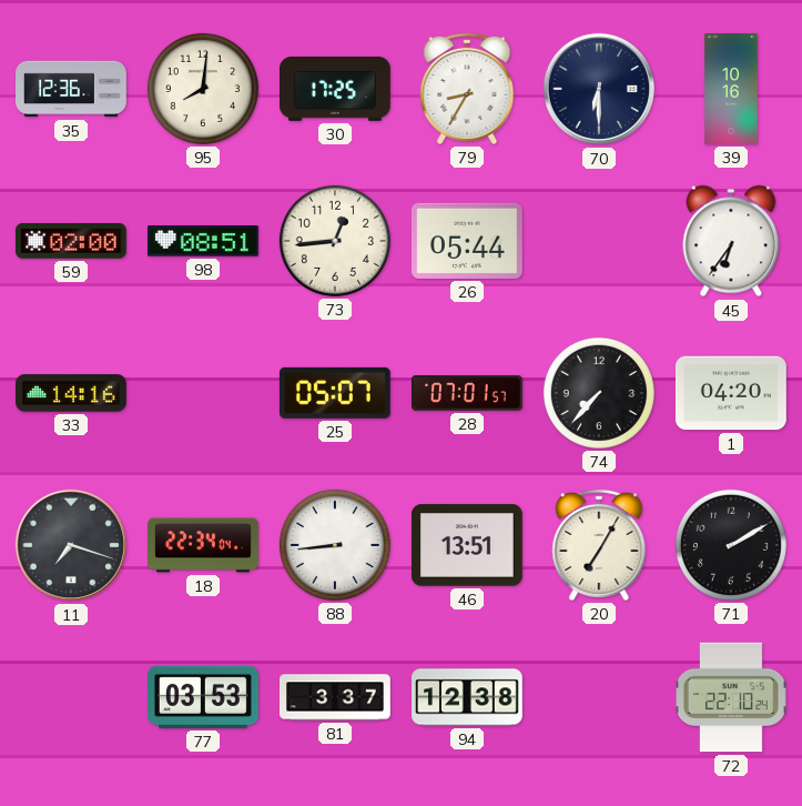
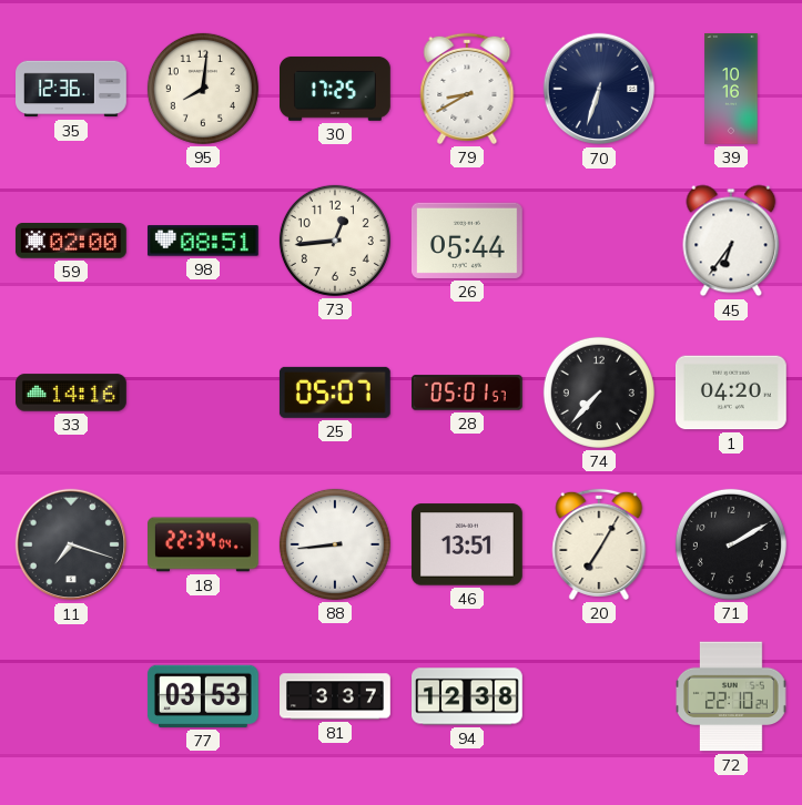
79: 8:35 -> 8:40
70: 6:30 -> 6:33
28: 07:01 -> 05:01
